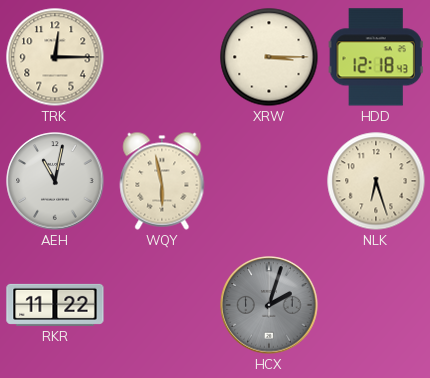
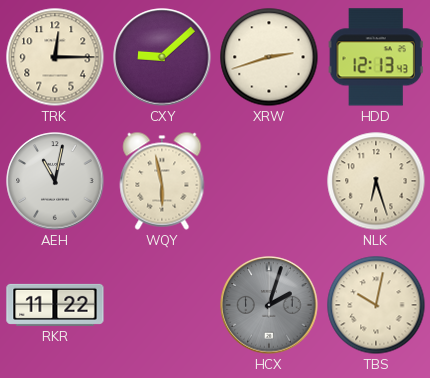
CXY: none -> 9:08
XRW: 3:15 -> 2:42
HDD: 12:18 -> 12:13
TBS: none -> 10:02
